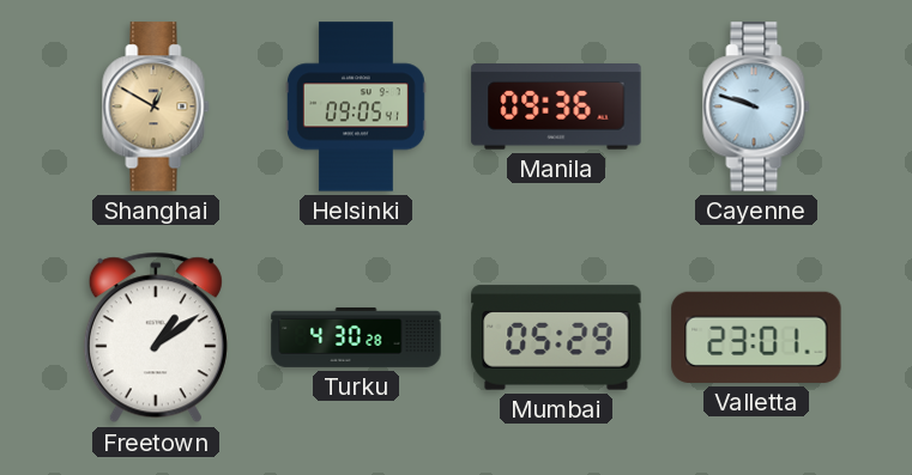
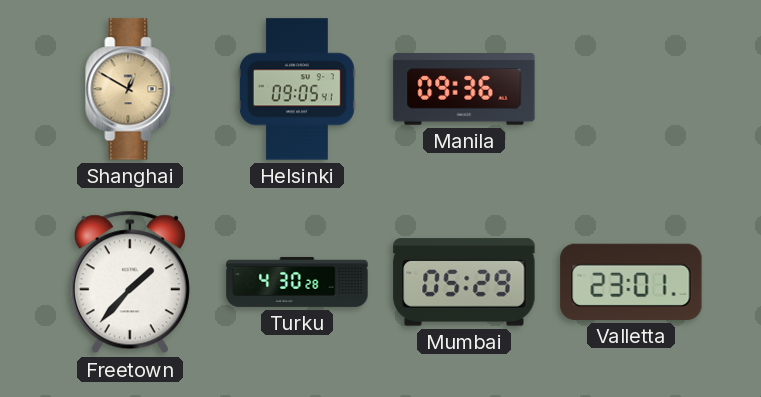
Cayenne: 9:48 -> none
Freetown: 1:09 -> 1:37
